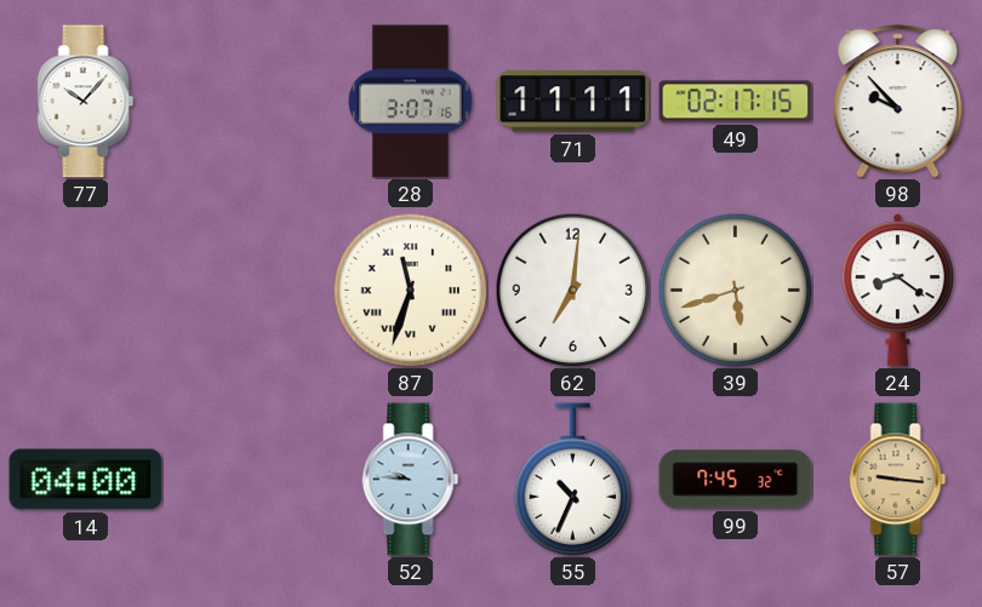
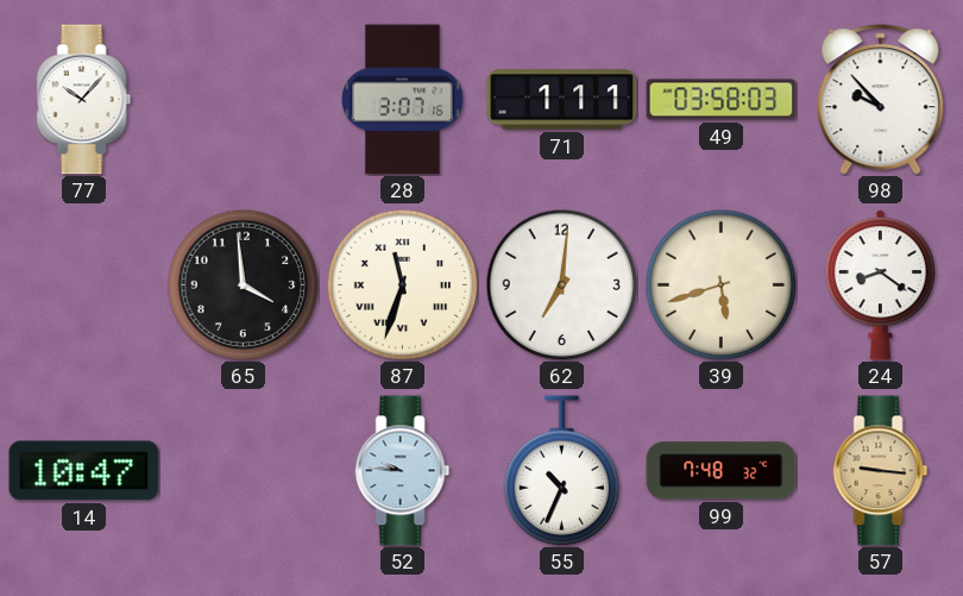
71: 11:11 -> 1:11
49: 02:17 -> 03:58
65: none -> 3:59
14: 04:00 -> 10:47
99: 7:45 -> 7:48
